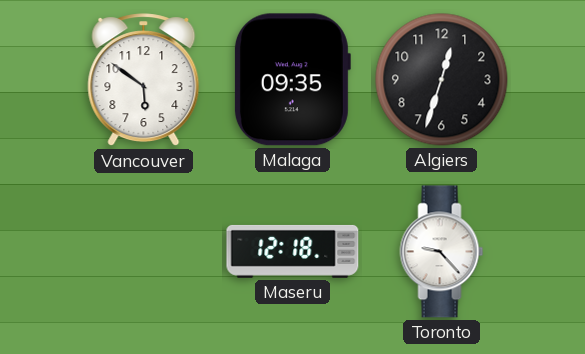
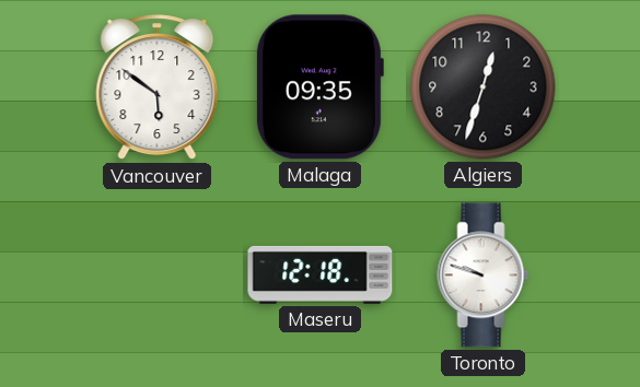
Toronto: 9:23 -> 9:48
